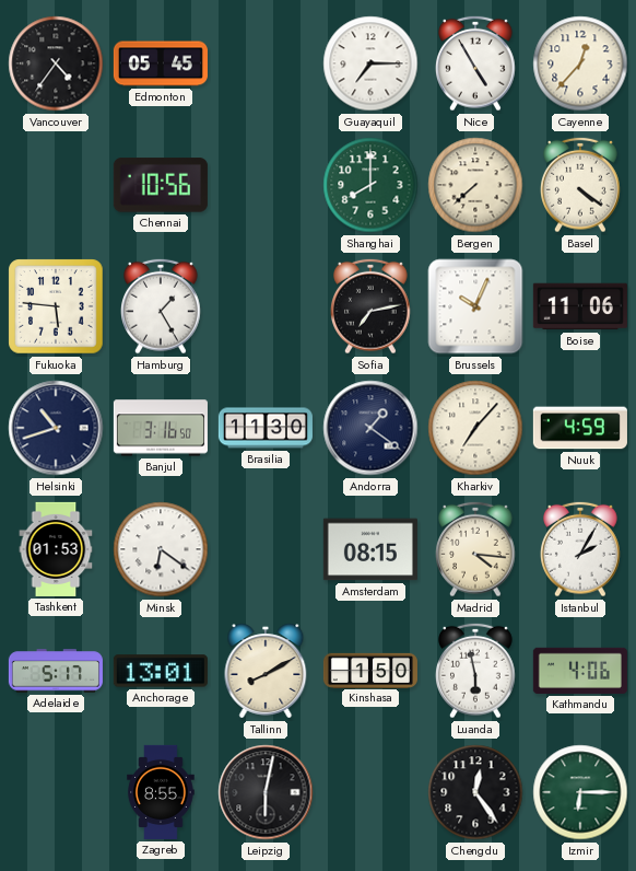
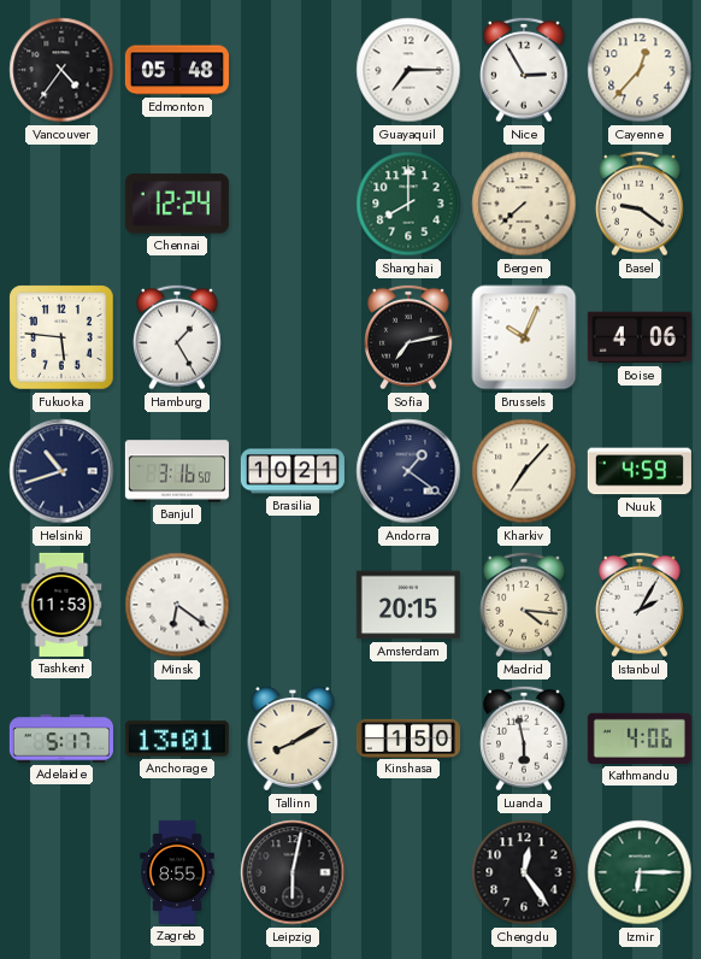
Edmonton: 05:45 -> 05:48
Nice: 4:55 -> 2:55
Chennai: 10:56 -> 12:24
Basel: 4:21 -> 9:21
Boise: 11:06 -> 4:06
Brasilia: 11:30 -> 10:21
Tashkent: 01:53 -> 11:53
Amsterdam: 08:15 -> 20:15
